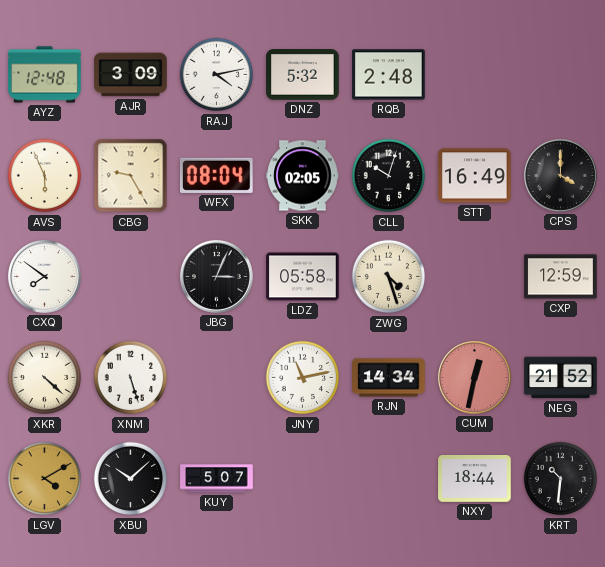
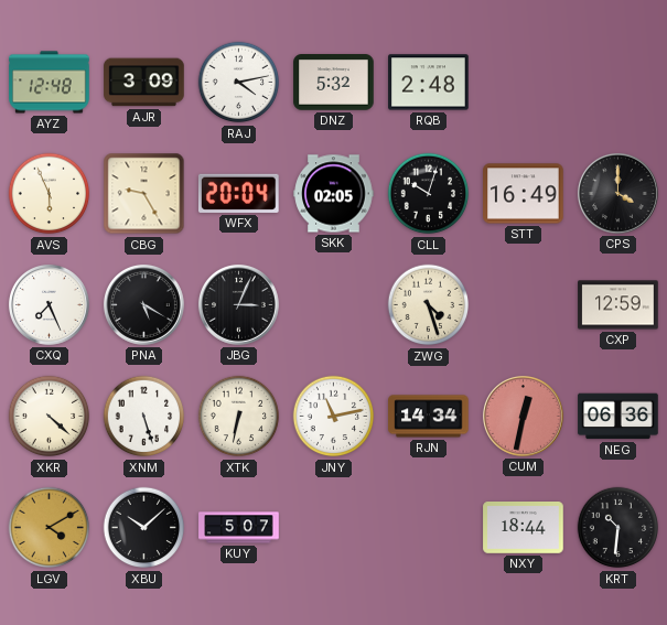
WFX: 08:04 -> 20:04
CXQ: 7:51 -> 7:26
PNA: none -> 5:20
LDZ: 05:58 -> none
XTK: none -> 6:32
NEG: 21:52 -> 06:36
